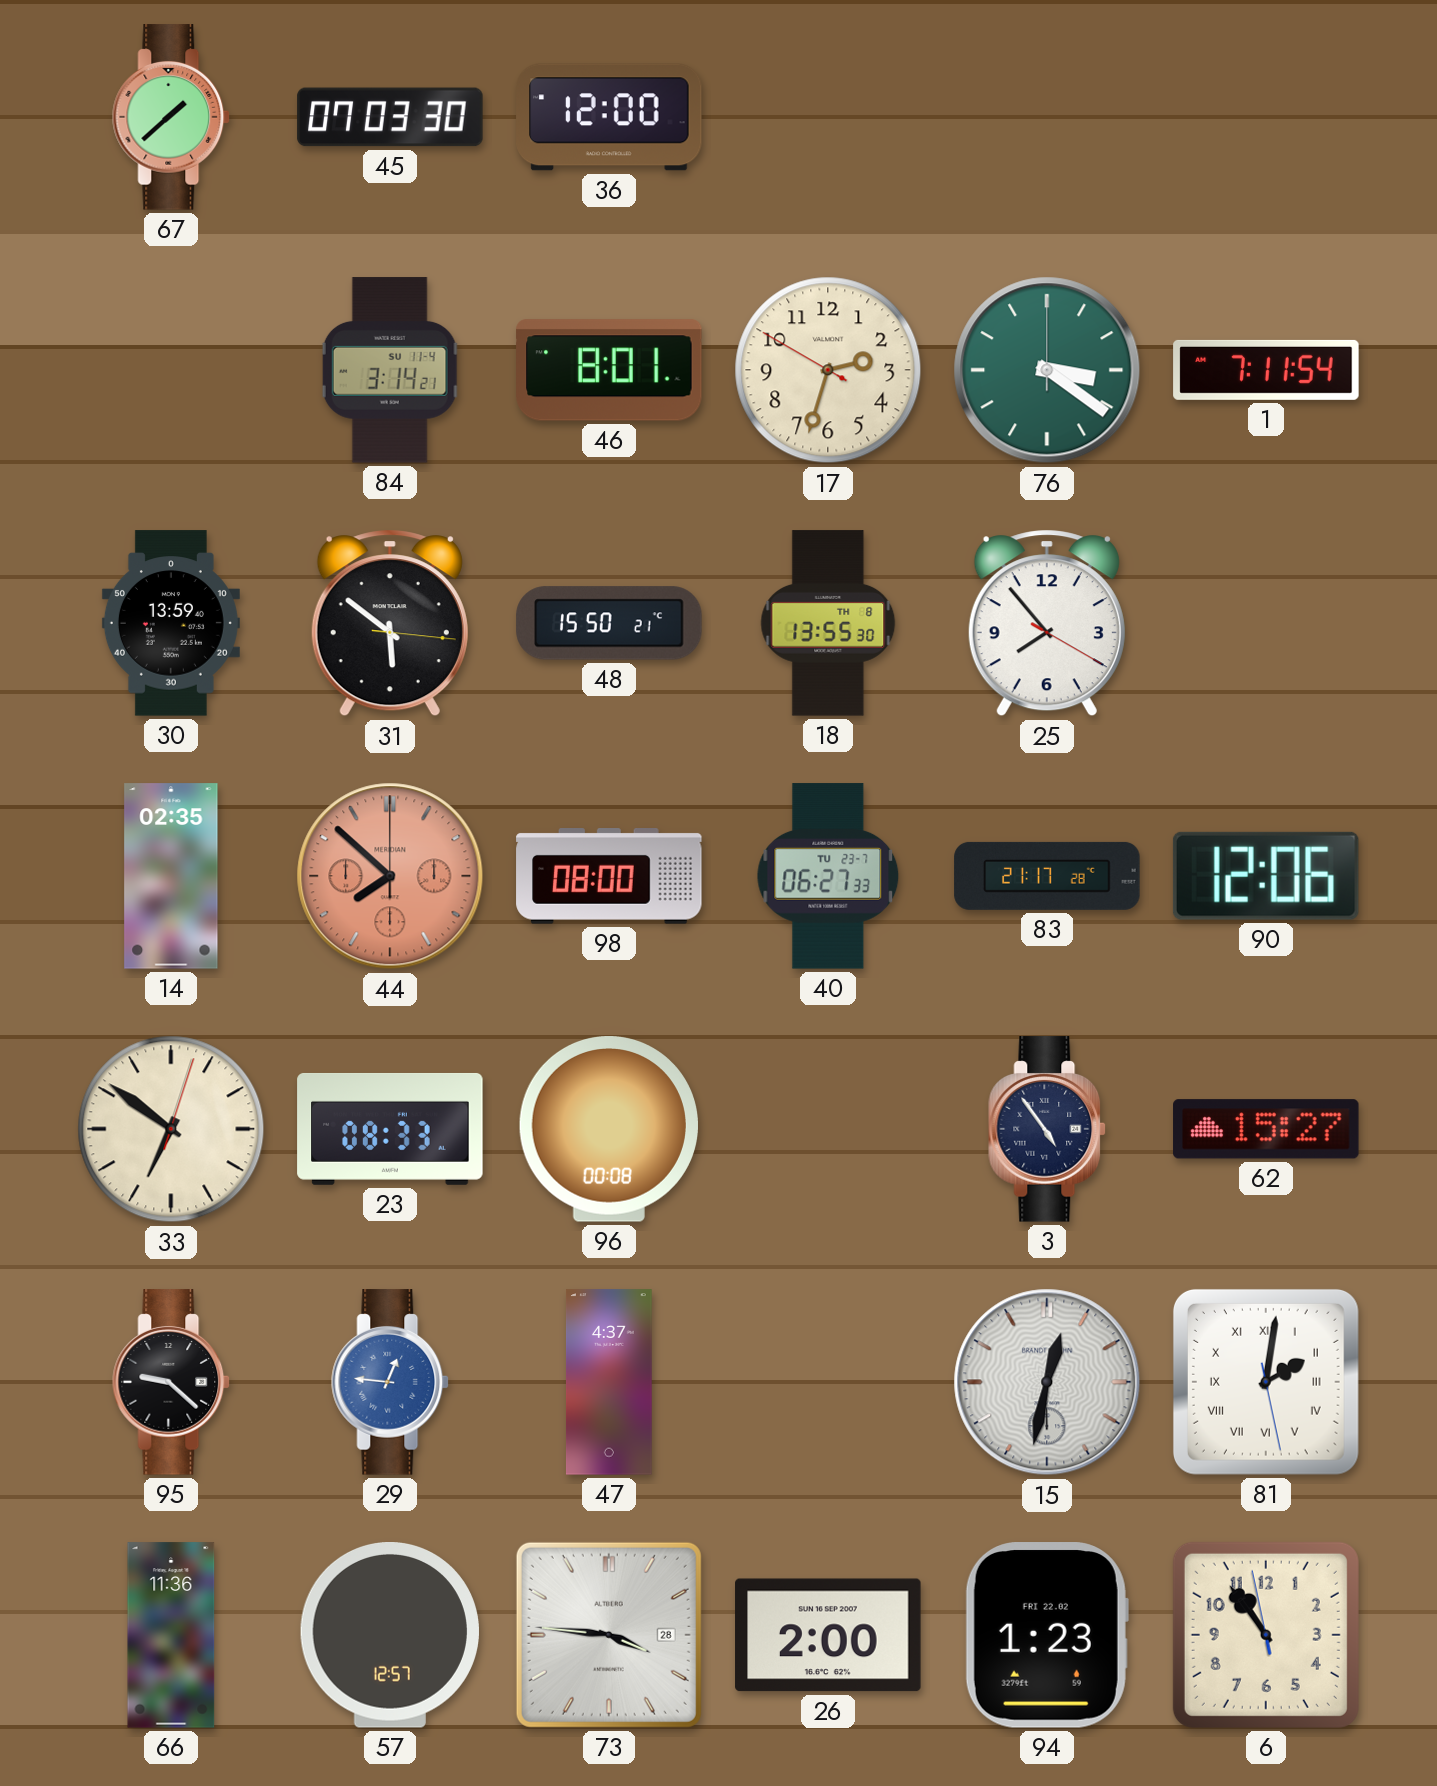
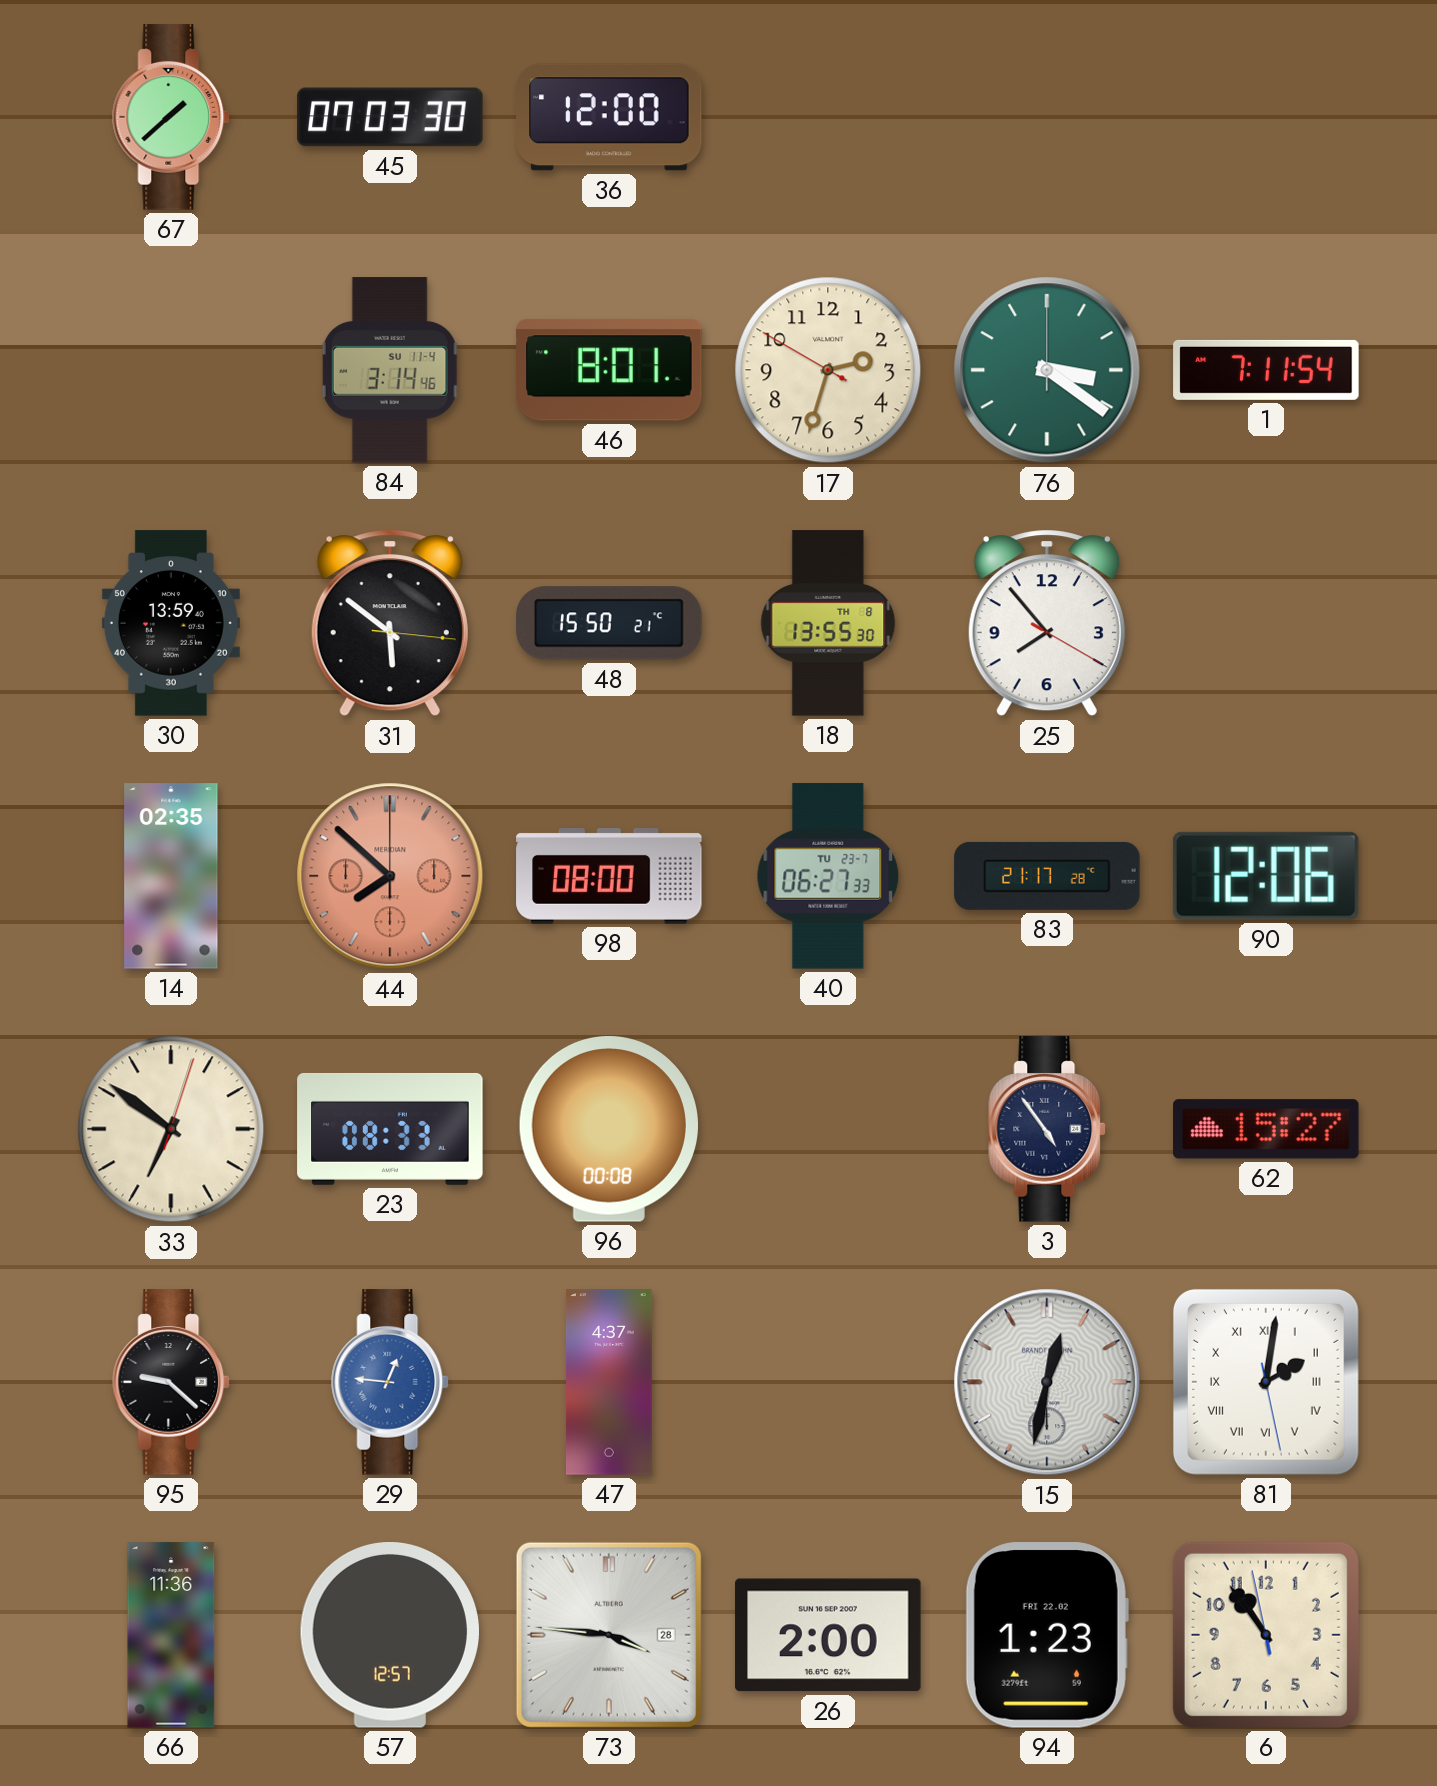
84: 3:14:21 -> 3:14:46
